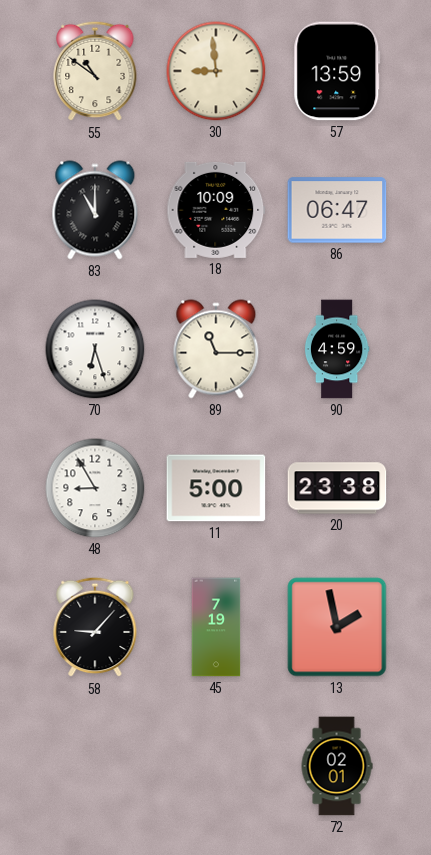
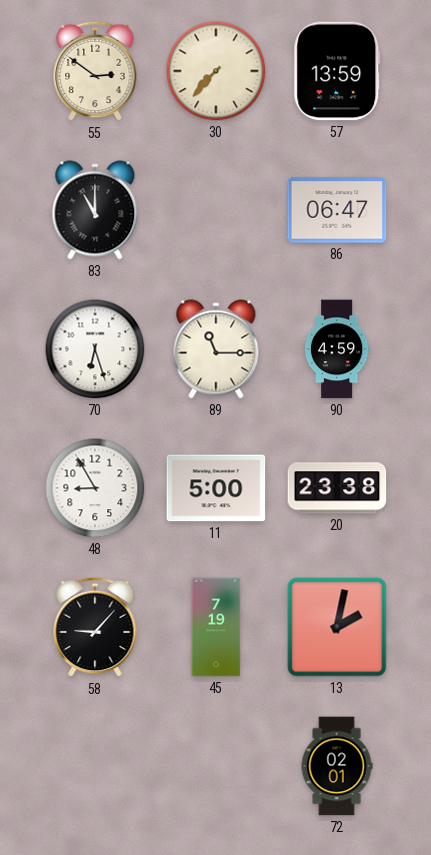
55: 10:51 -> 2:51
30: 8:59 -> 7:37
18: 10:09 -> none
13: 1:58 -> 2:02
